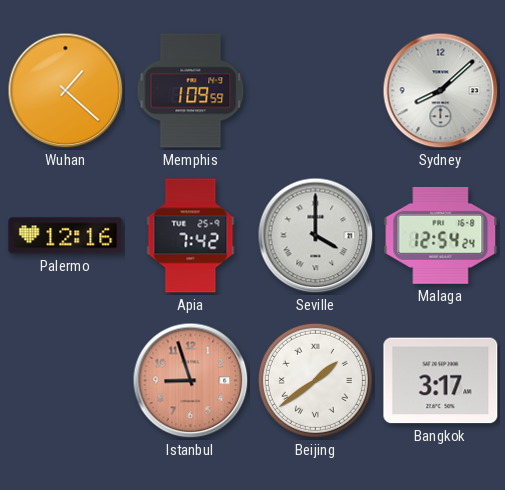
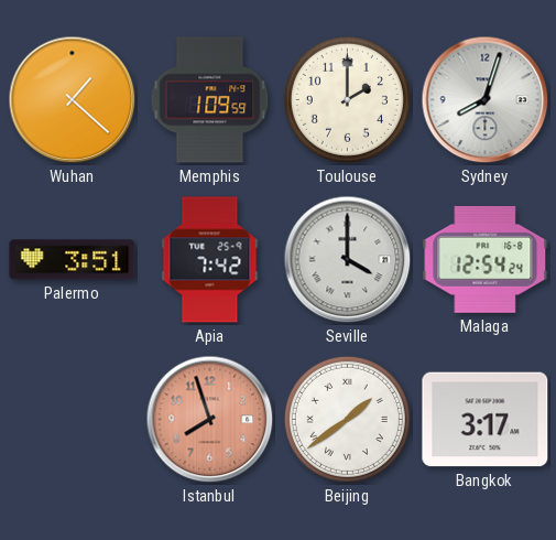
Toulouse: none -> 2:00
Sydney: 8:08 -> 8:03
Palermo: 12:16 -> 3:51
Istanbul: 8:57 -> 7:57
